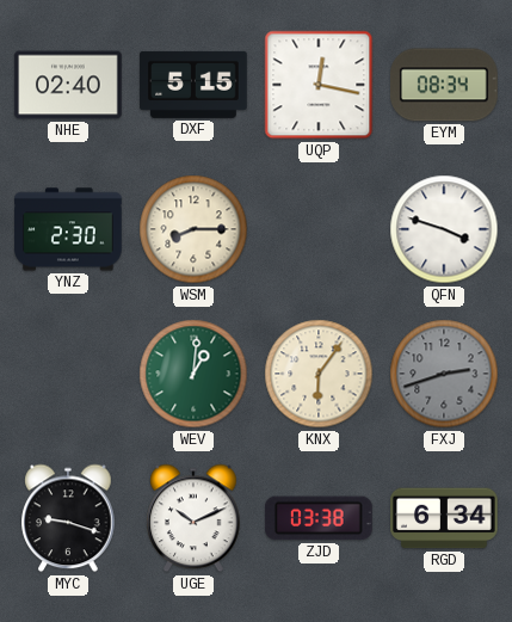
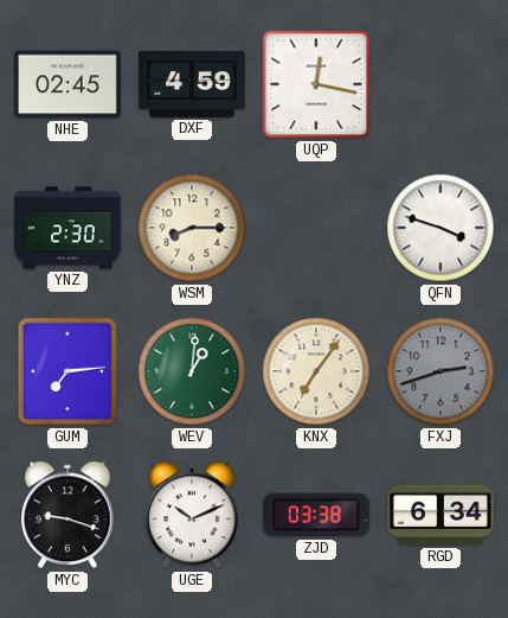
NHE: 02:40 -> 02:45
DXF: 5:15 -> 4:59
EYM: 08:34 -> none
GUM: none -> 7:14
KNX: 6:06 -> 7:06
